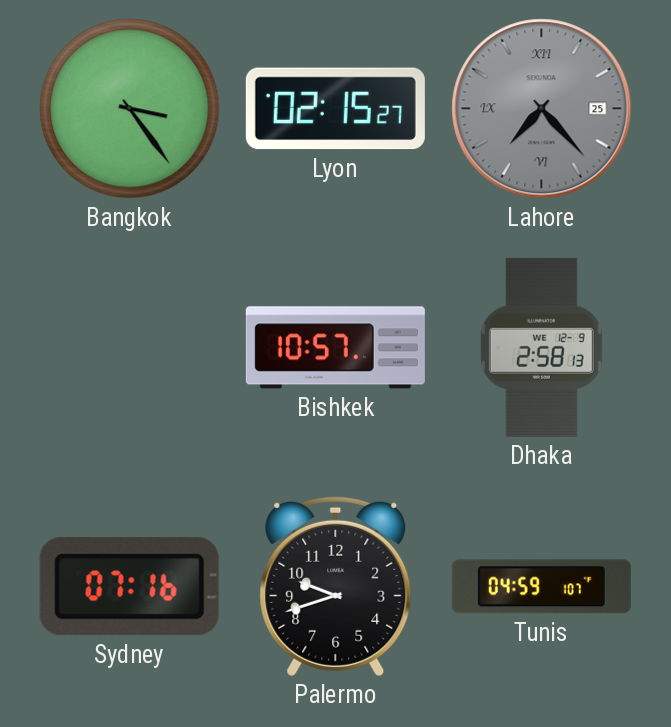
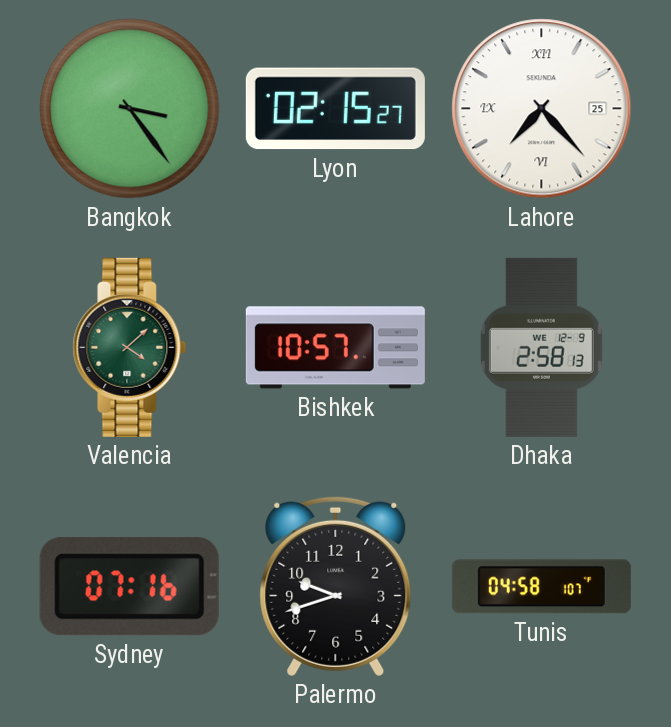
Lahore dial: grey -> white
Valencia: none -> 4:08
Tunis: 04:59 -> 04:58
